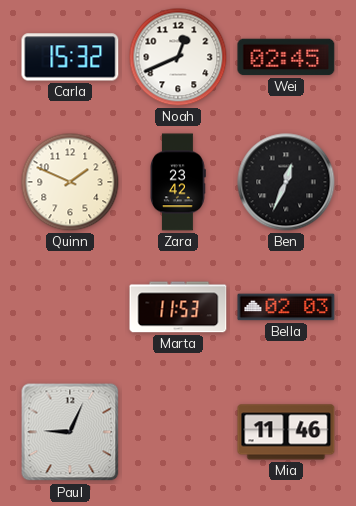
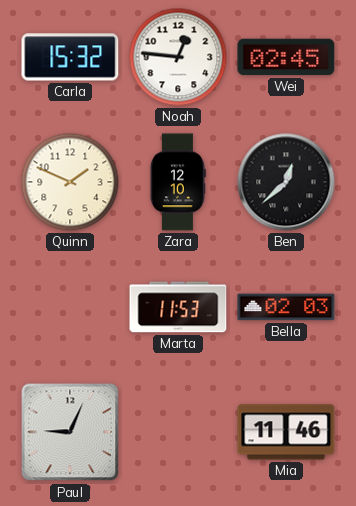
Noah: 12:41 -> 12:46
Zara: 23:42 -> 12:10
Ben: 12:34 -> 12:38
